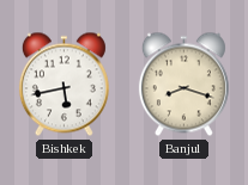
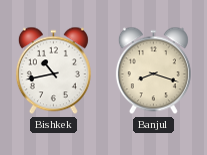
Bishkek: 5:43 -> 10:43
